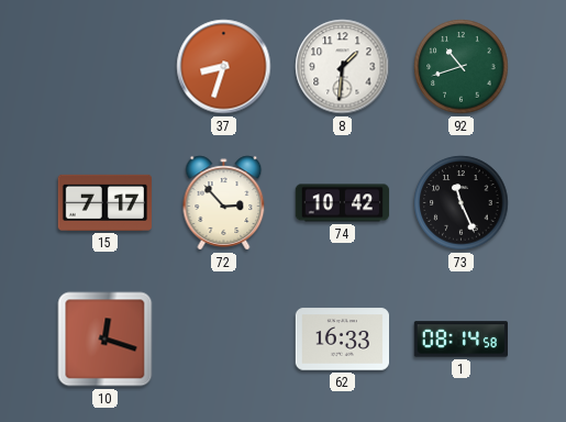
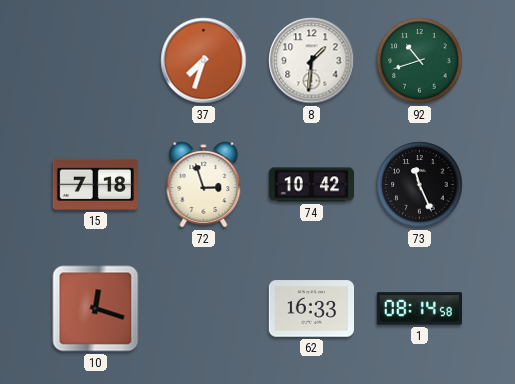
37: 8:33 -> 7:33
15: 7:17 -> 7:18
72: 2:53 -> 2:57
